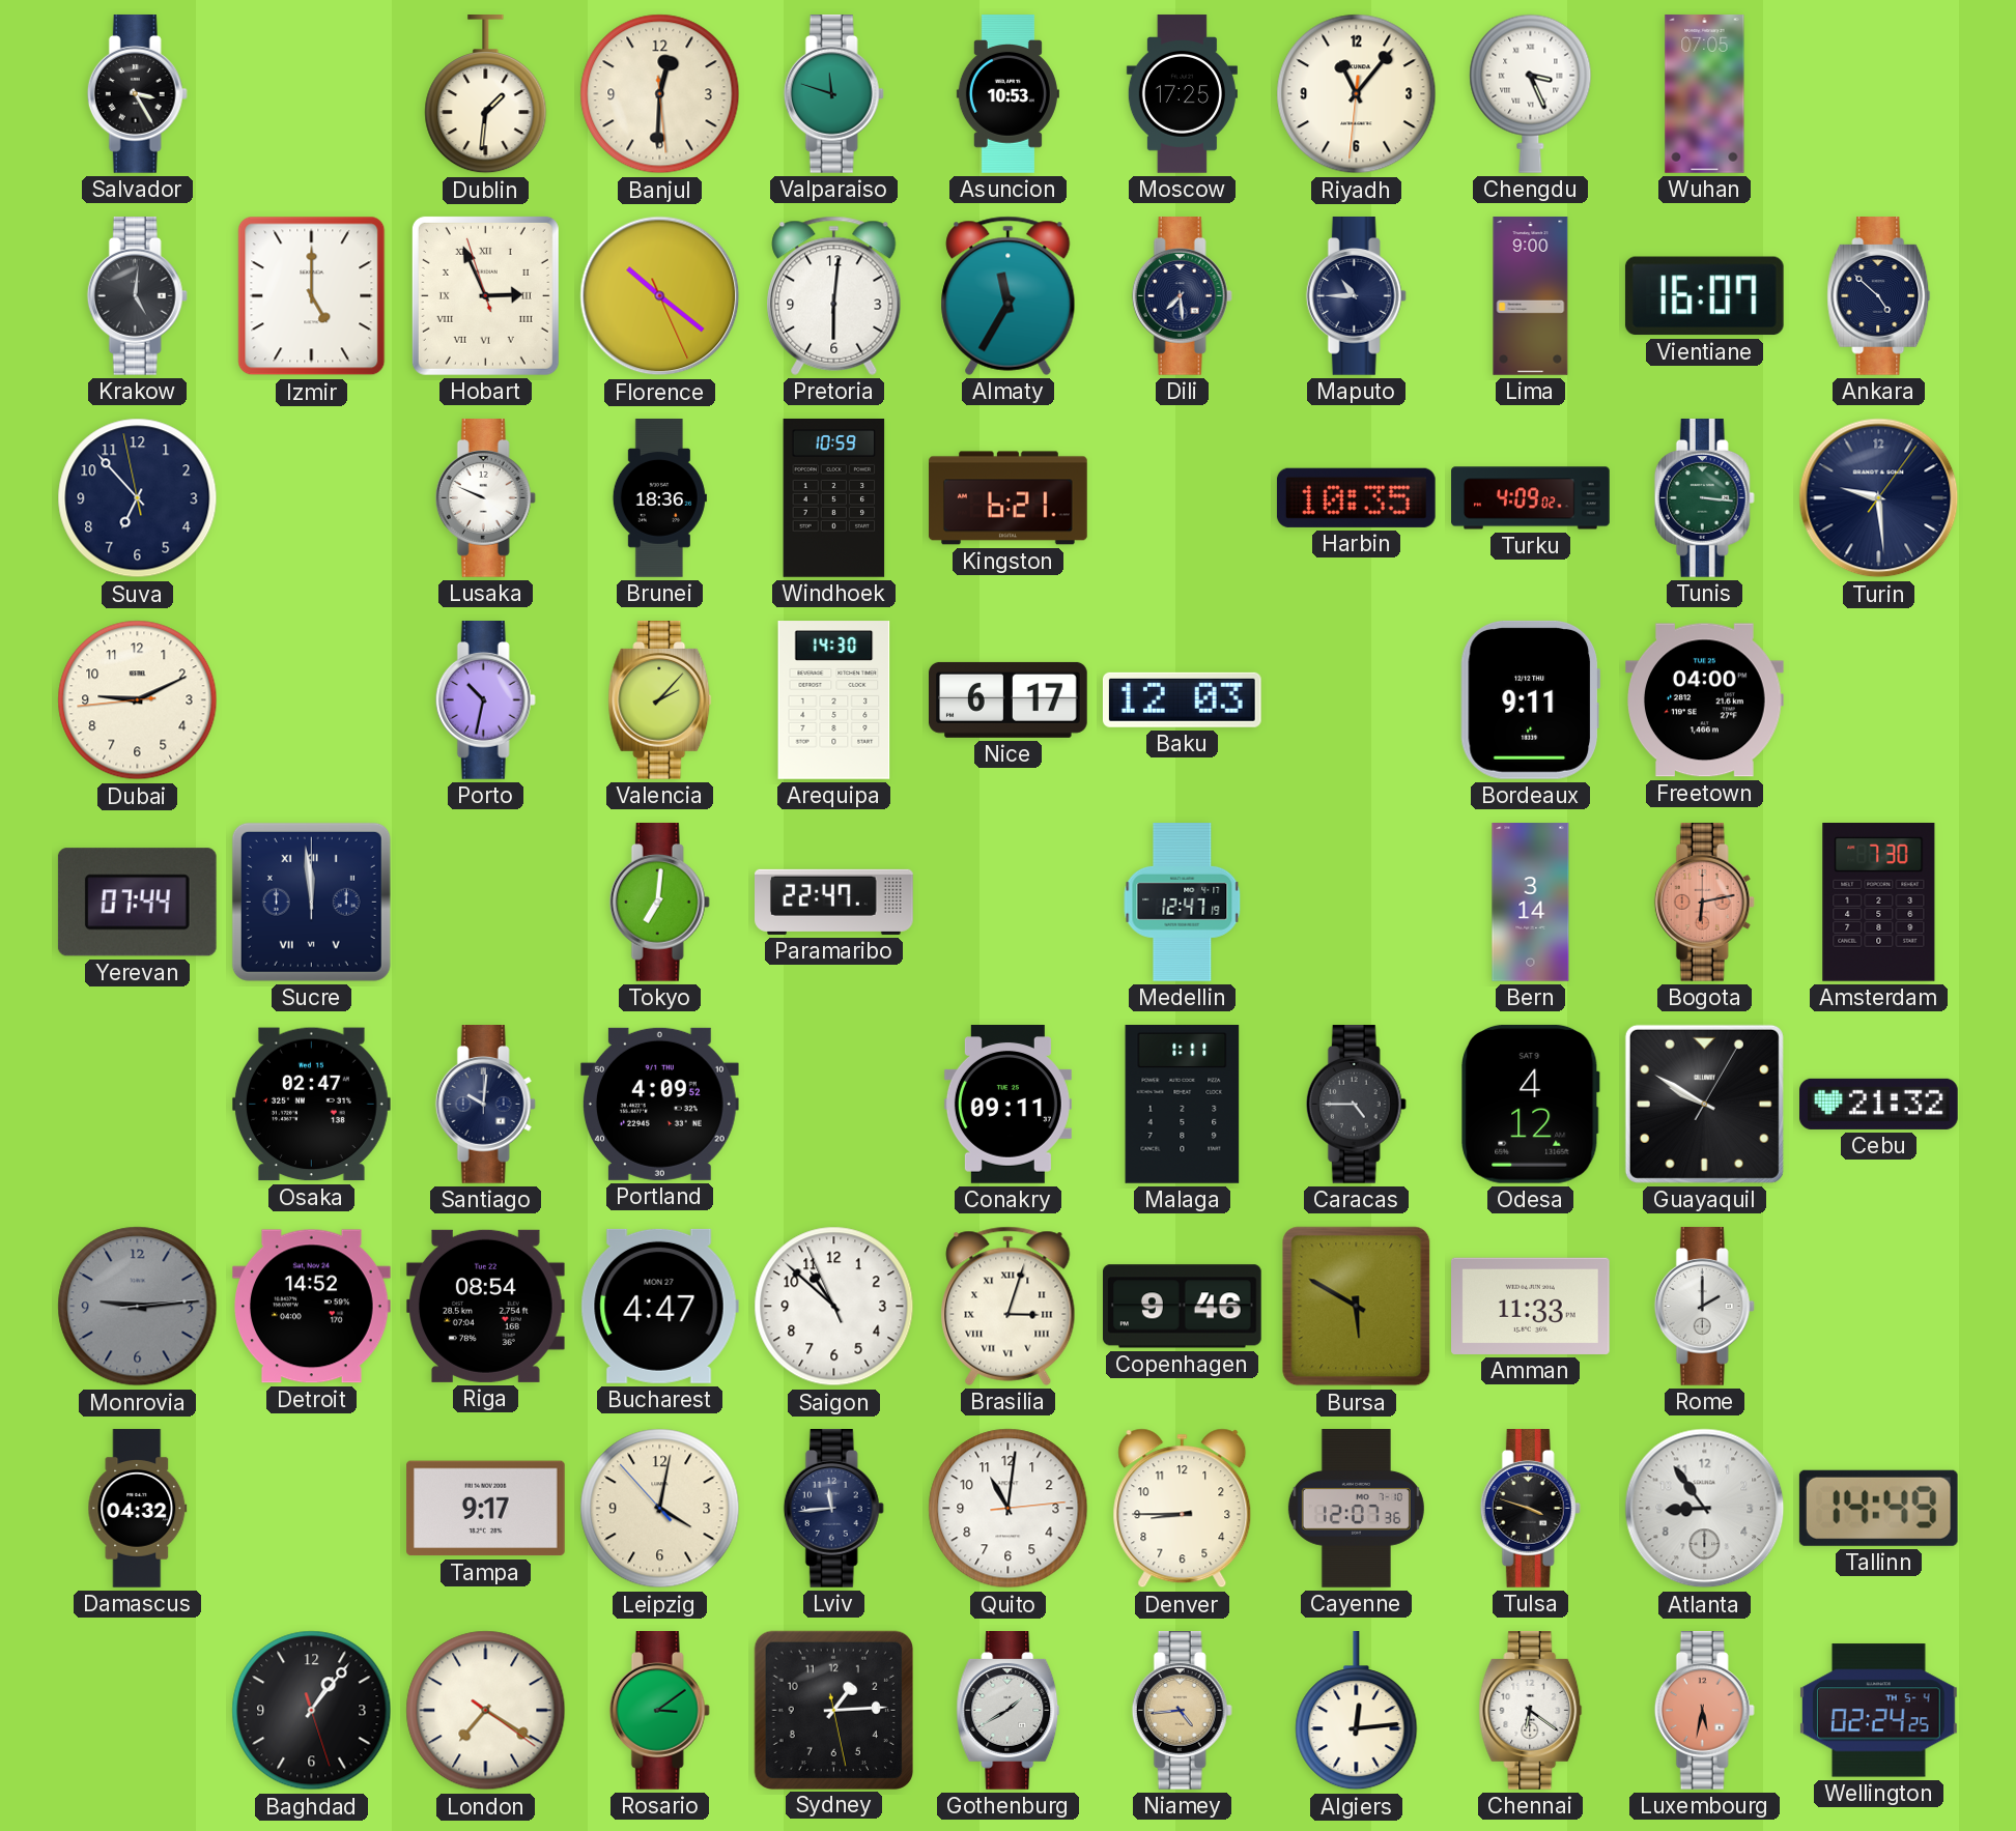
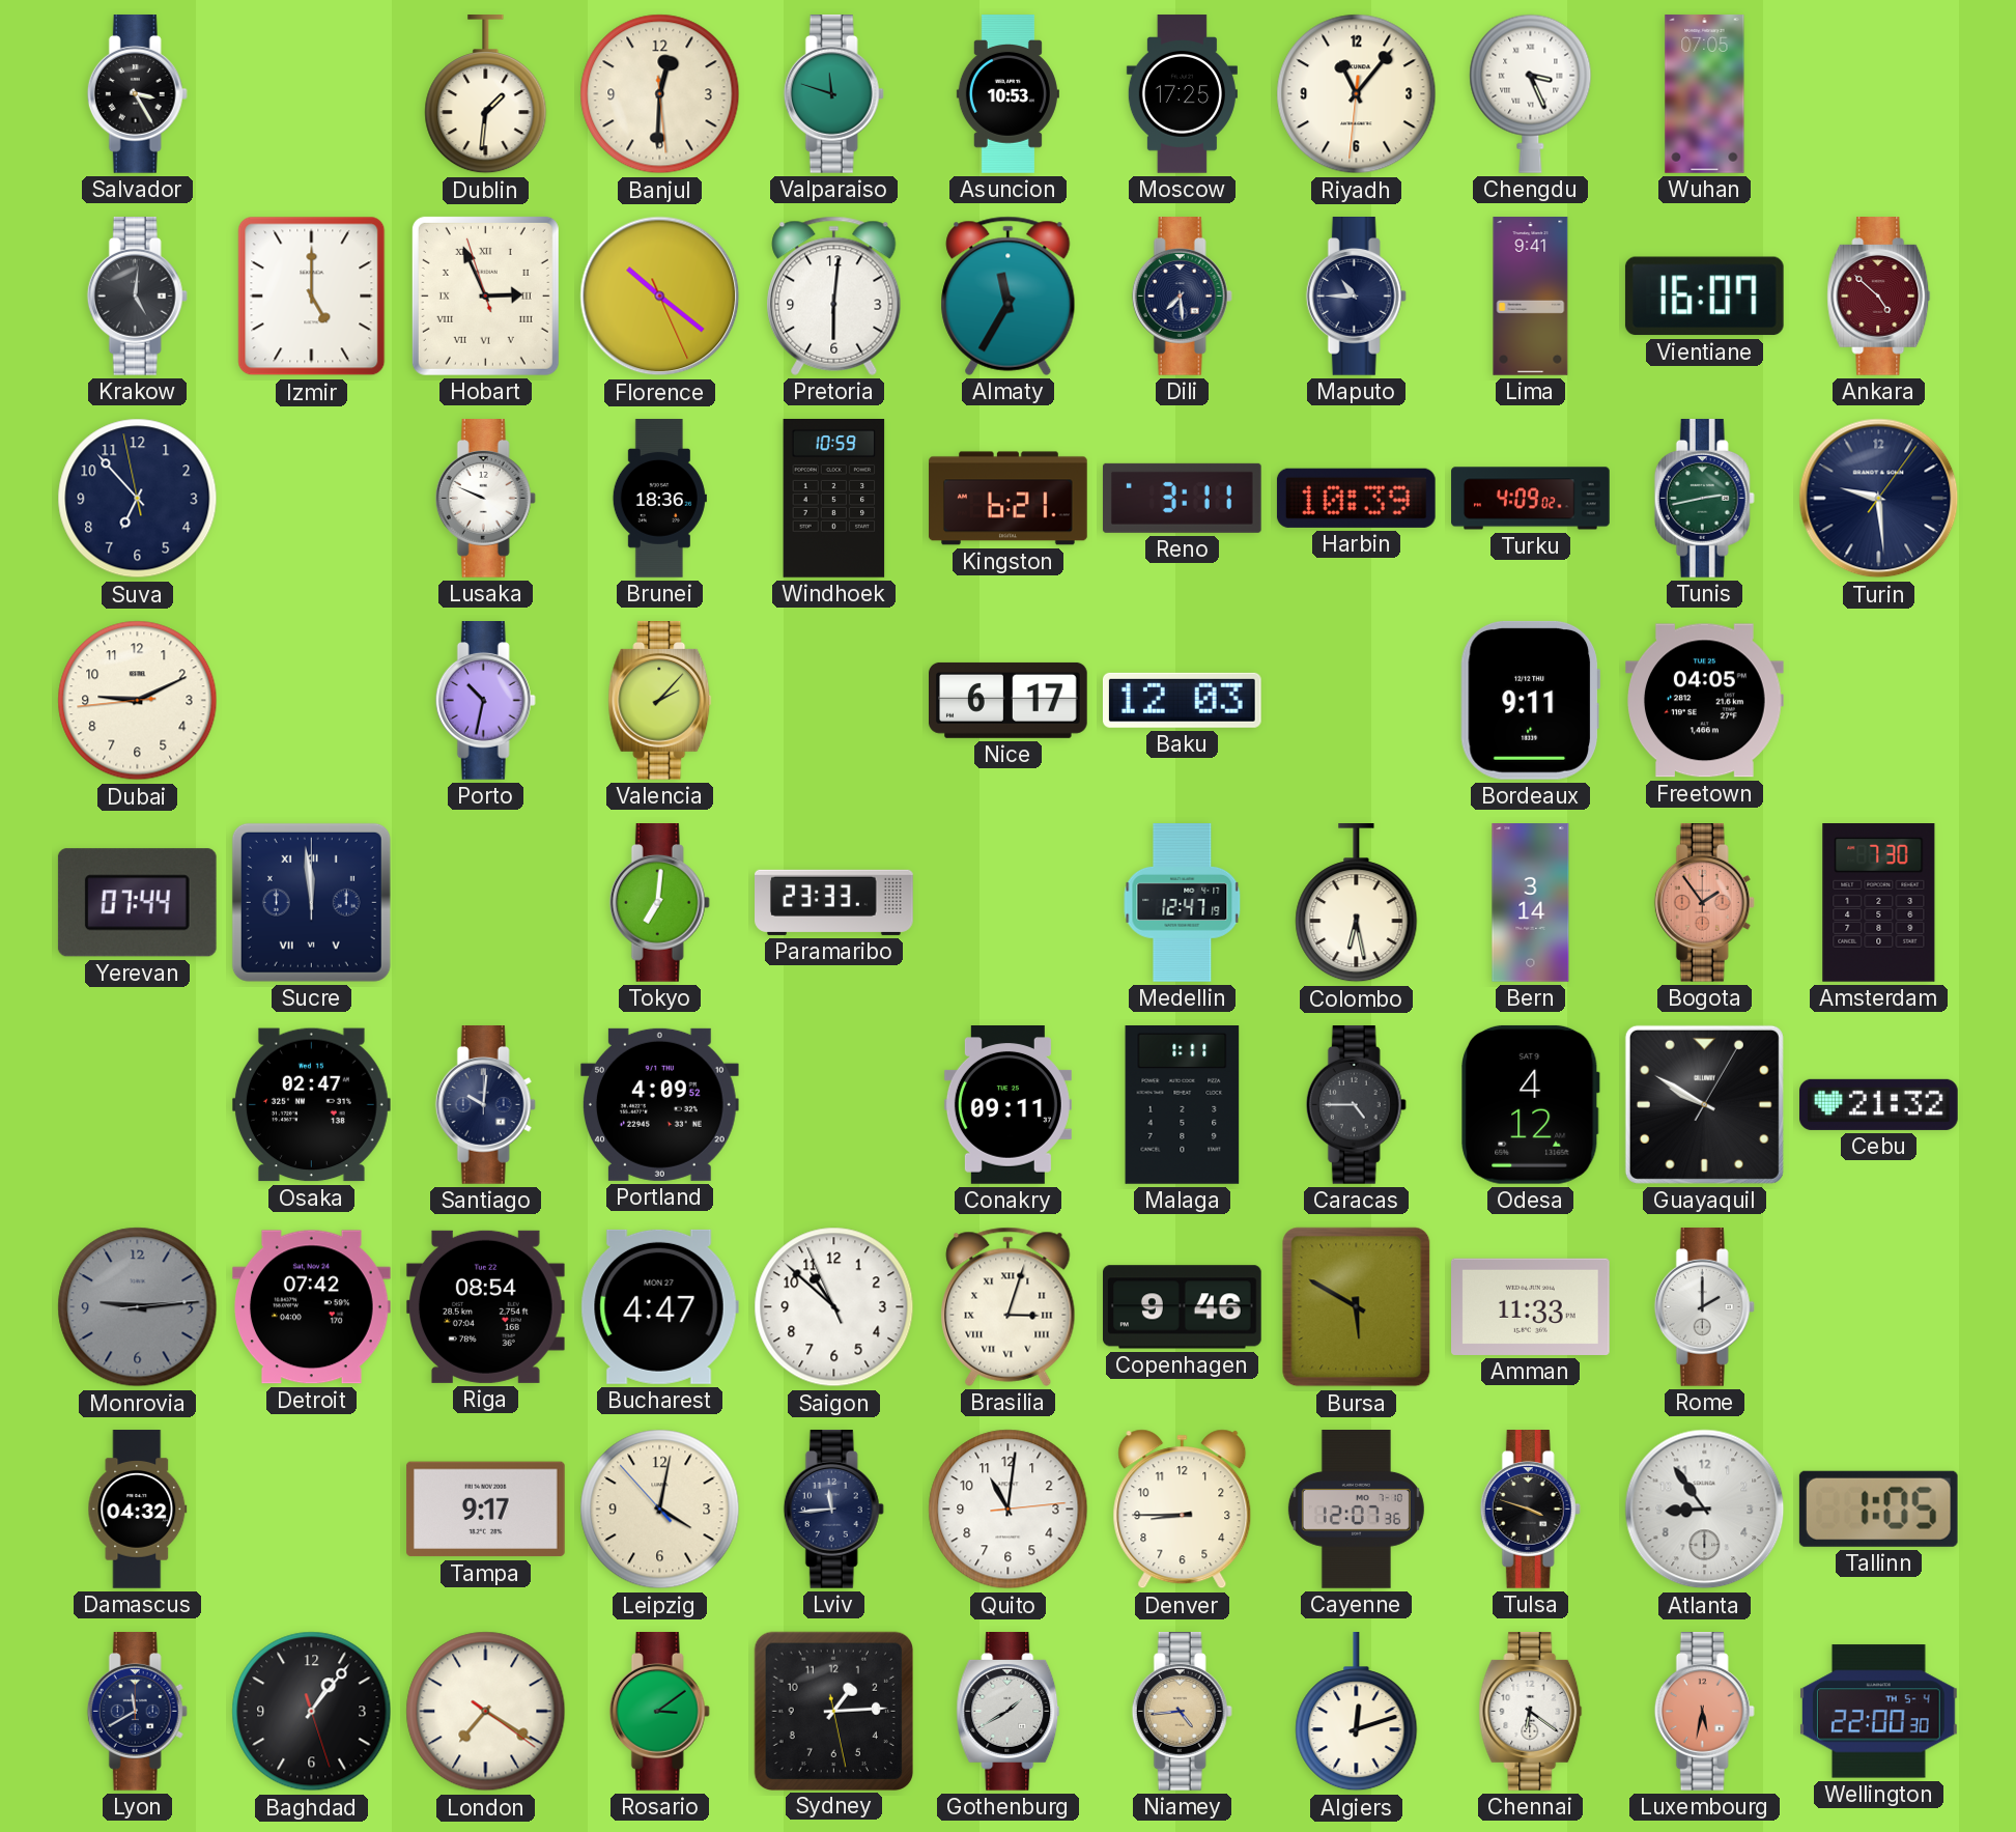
Lima: 9:00 -> 9:41
Ankara dial: navy -> burgundy
Reno: none -> 3:11
Harbin: 10:35 -> 10:39
Tunis: 3:16 -> 2:43
Arequipa: 14:30 -> none
Freetown: 04:00 -> 04:05
Paramaribo: 22:47 -> 23:33
Colombo: none -> 6:28
Bogota: 6:13 -> 1:54
Detroit: 14:52 -> 07:42
Tallinn: 14:49 -> 1:05
Lyon: none -> 11:40
Algiers: 12:14 -> 12:12
Wellington: 02:24 -> 22:00
